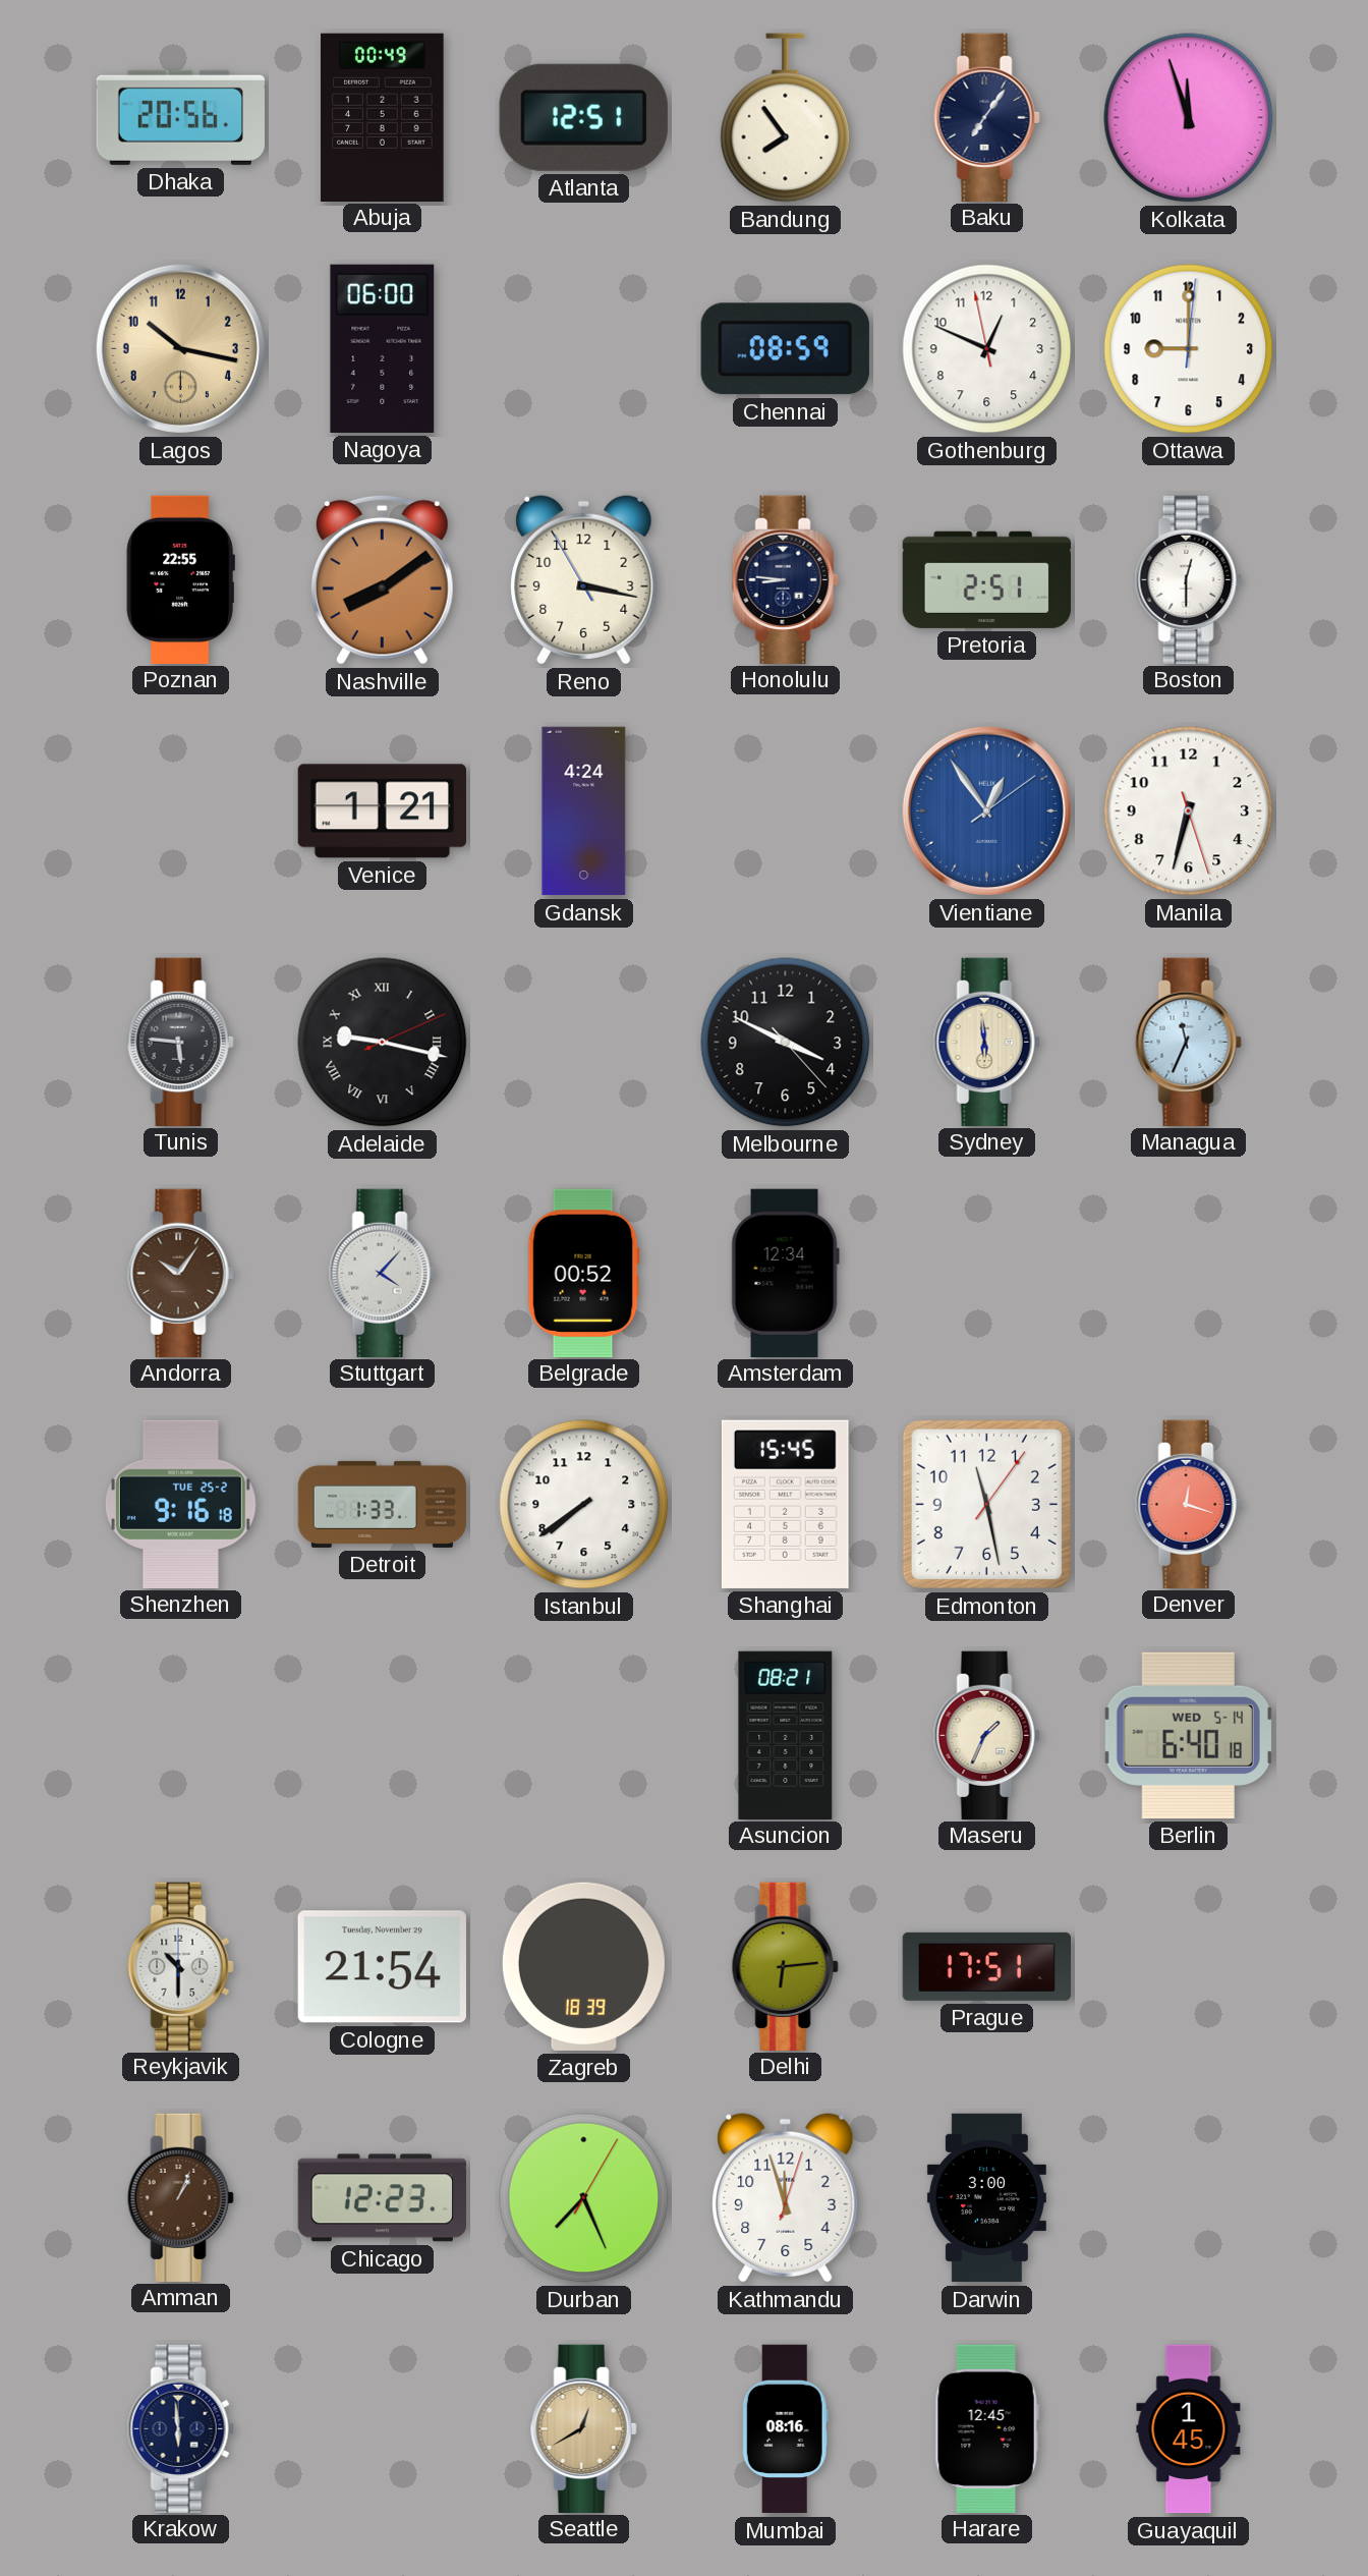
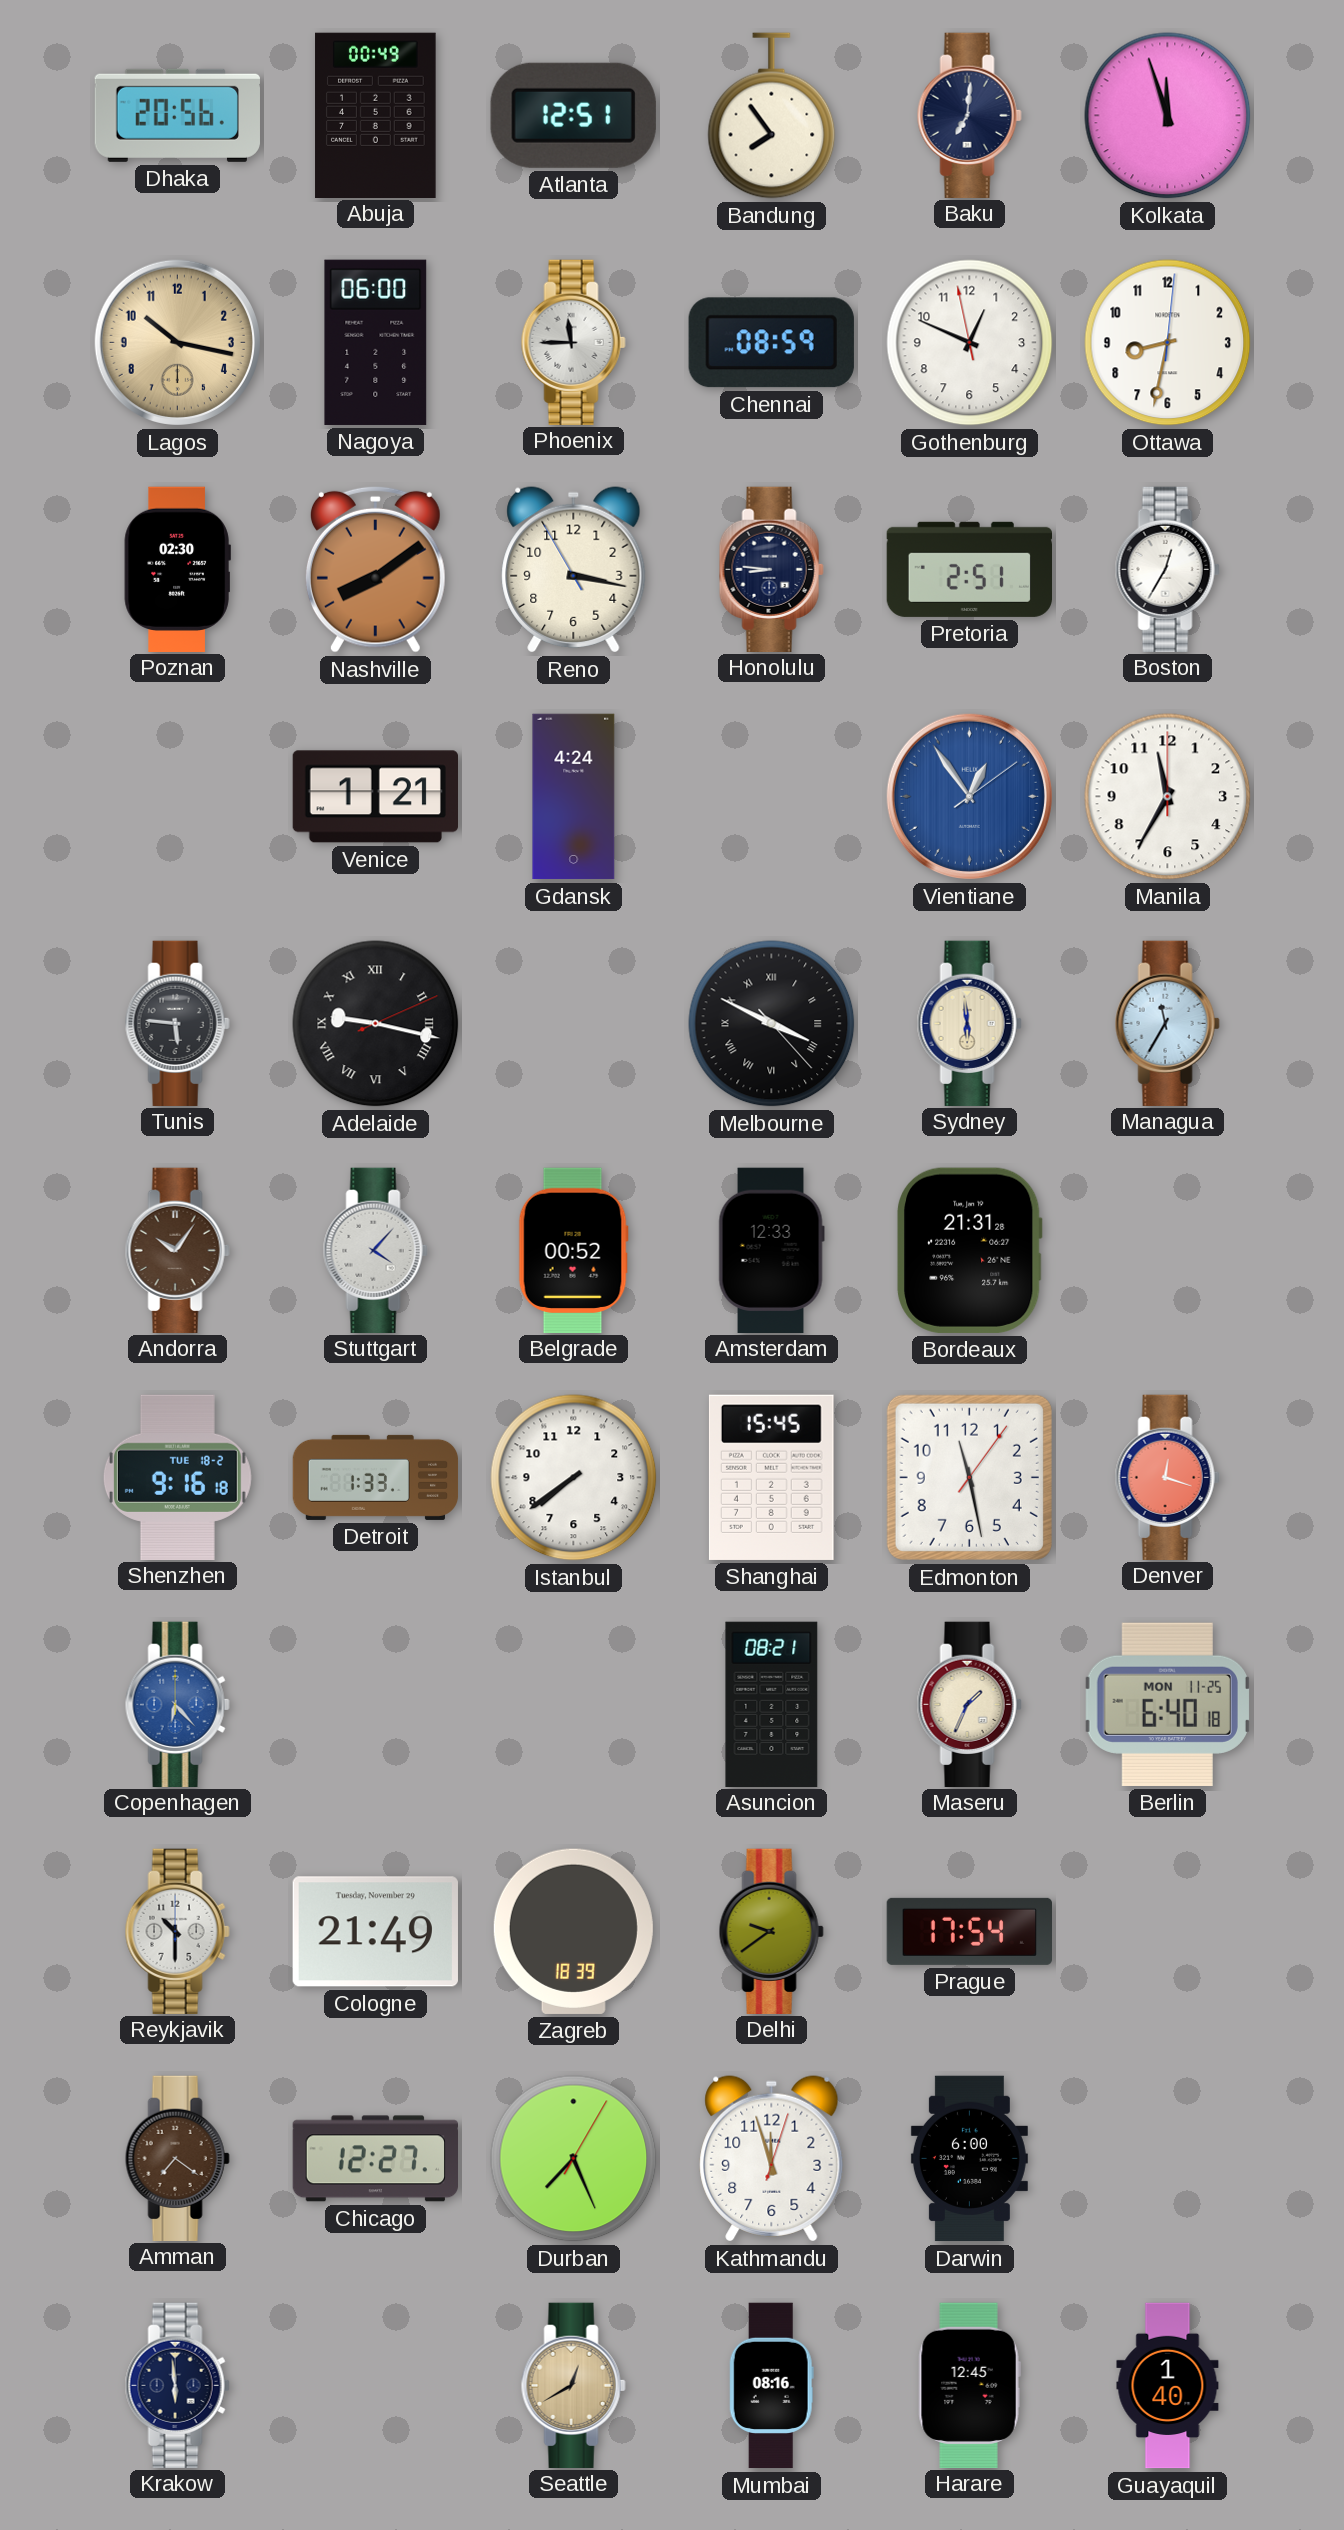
Baku: 7:06 -> 7:01
Phoenix: none -> 11:45
Ottawa: 9:00 -> 8:32
Poznan: 22:55 -> 02:30
Boston: 12:30 -> 12:35
Manila: 6:32 -> 11:35
Melbourne numerals: Arabic -> Roman
Managua: 11:34 -> 11:35
Amsterdam: 12:34 -> 12:33
Bordeaux: none -> 21:31
Shenzhen date: TUE 25-2 -> TUE 18-2
Copenhagen: none -> 6:23
Berlin date: WED 5-14 -> MON 11-25
Cologne: 21:54 -> 21:49
Delhi: 6:14 -> 9:39
Prague: 17:51 -> 17:54
Amman: 1:04 -> 7:21
Chicago: 12:23 -> 12:27
Darwin: 3:00 -> 6:00
Guayaquil: 1:45 -> 1:40
